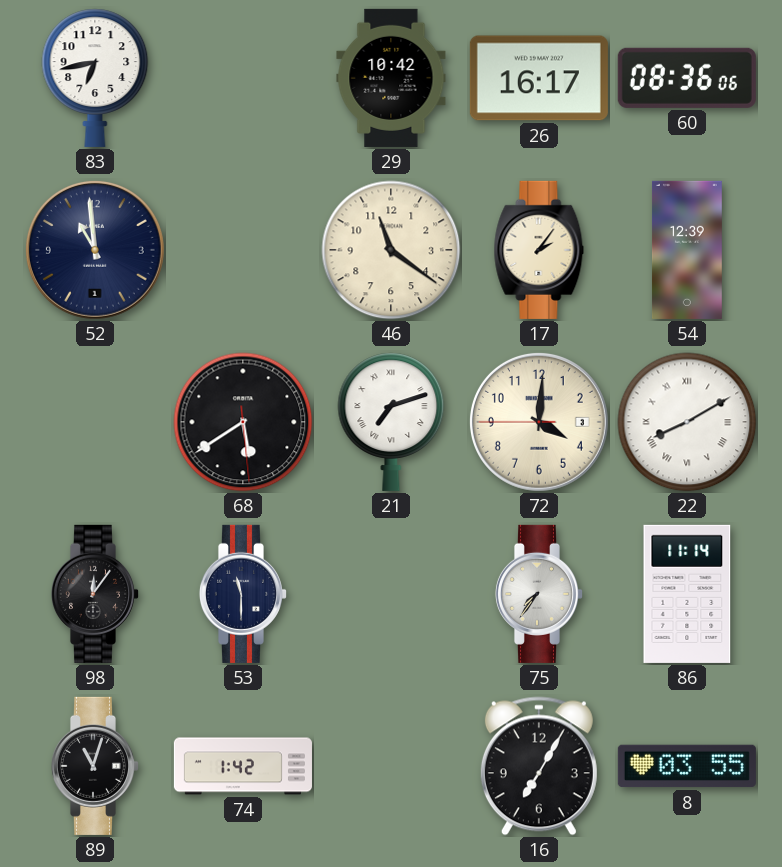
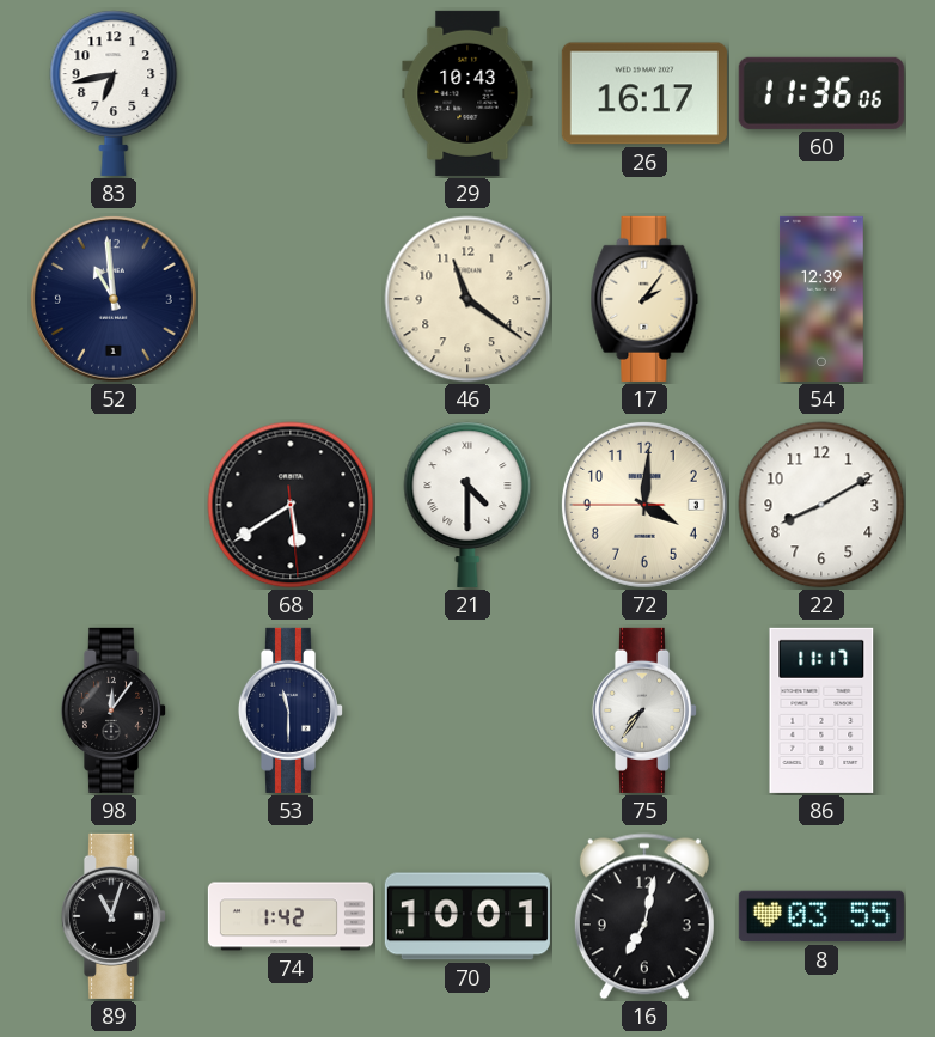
29: 10:42 -> 10:43
60: 08:36 -> 11:36
21: 7:12 -> 4:30
22 numerals: Roman -> Arabic
86: 11:14 -> 11:17
70: none -> 10:01
16: 7:05 -> 7:02
